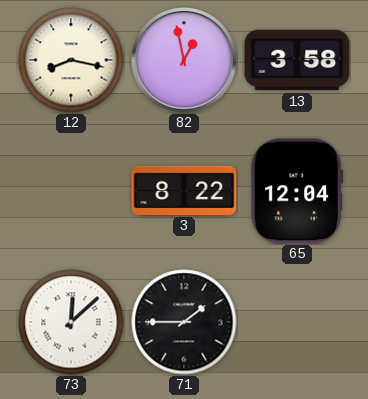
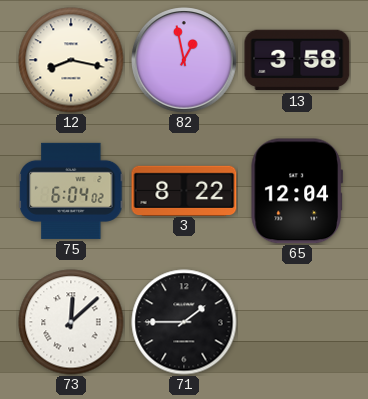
75: none -> 6:04
